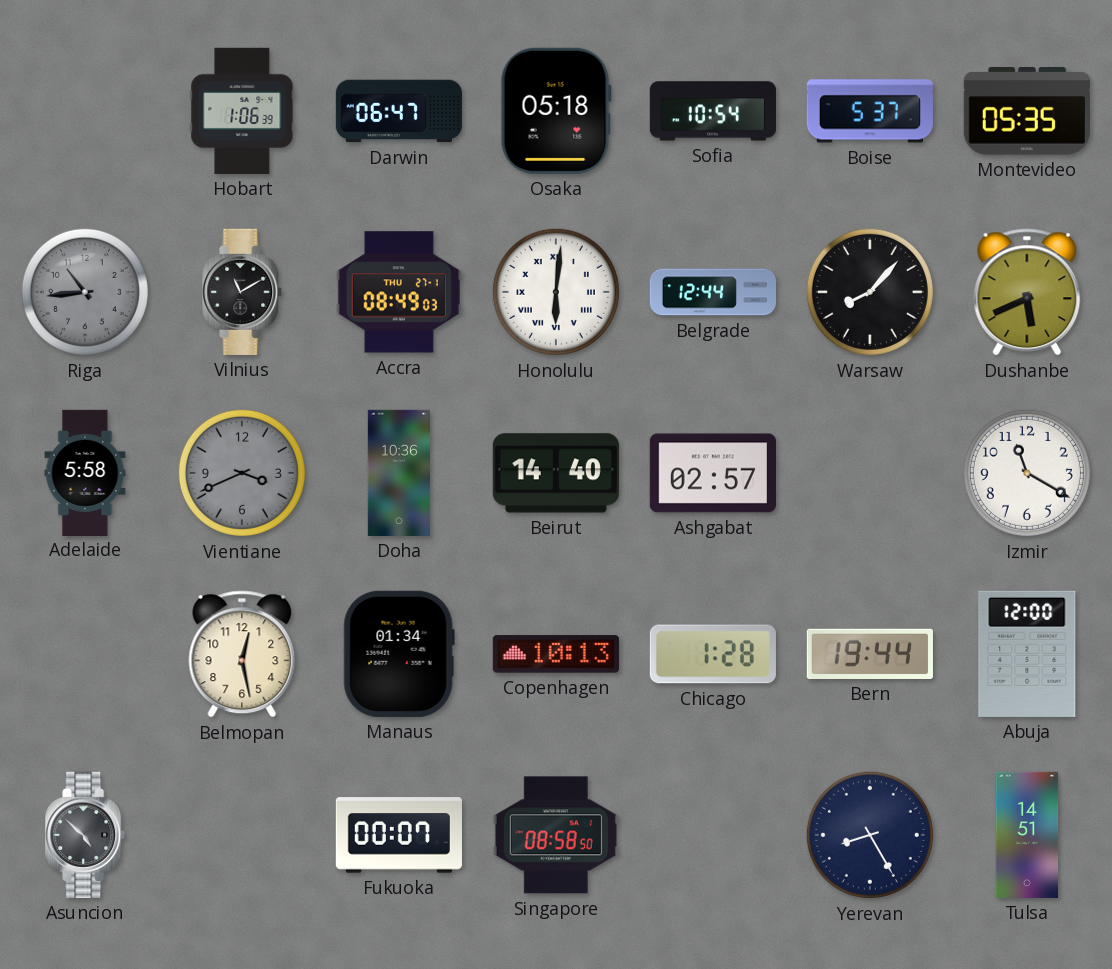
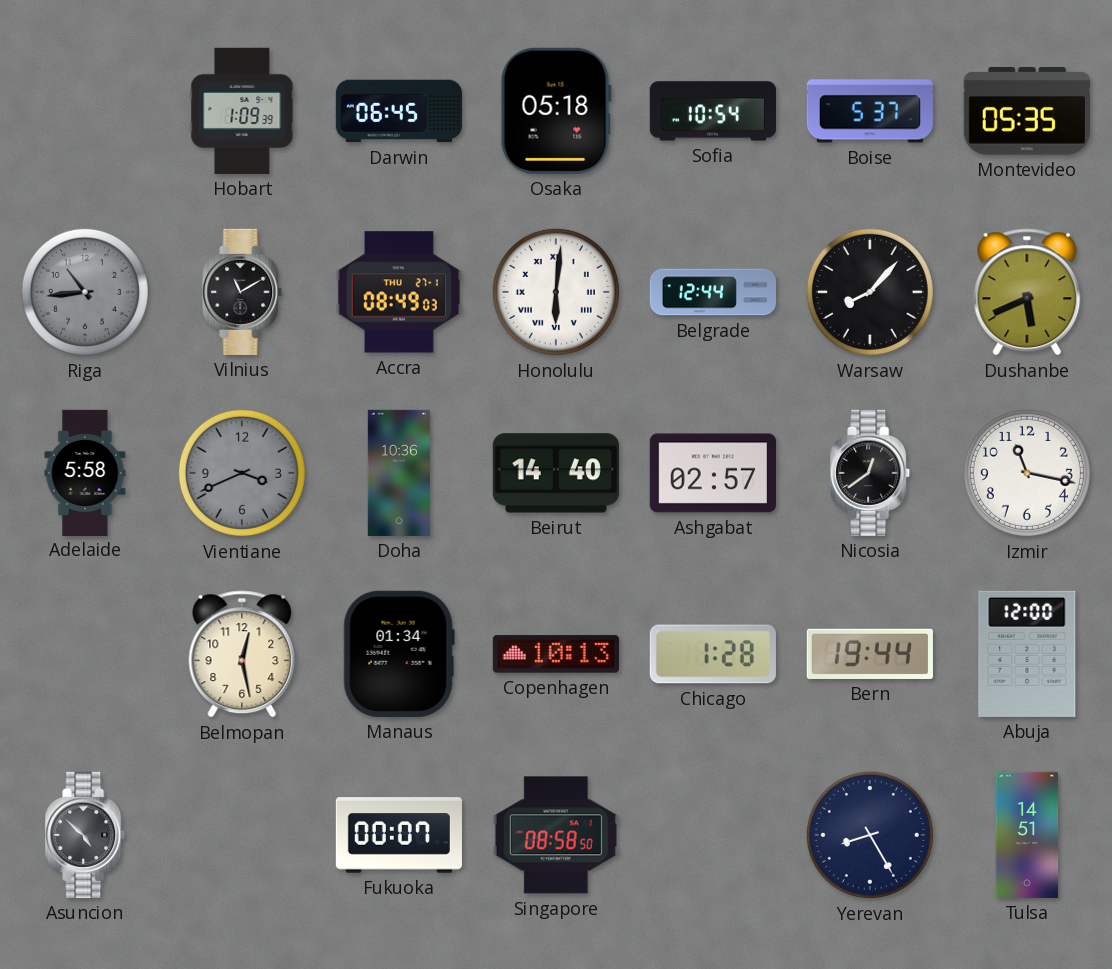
Hobart: 1:06 -> 1:09
Darwin: 06:47 -> 06:45
Nicosia: none -> 12:39
Izmir: 11:20 -> 11:17
